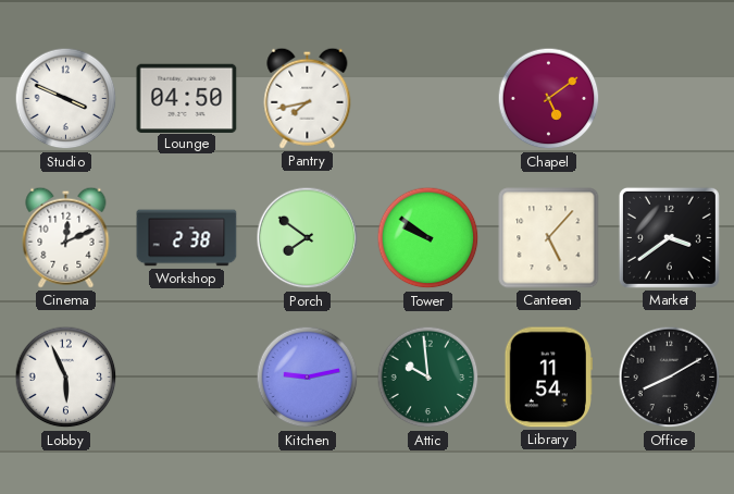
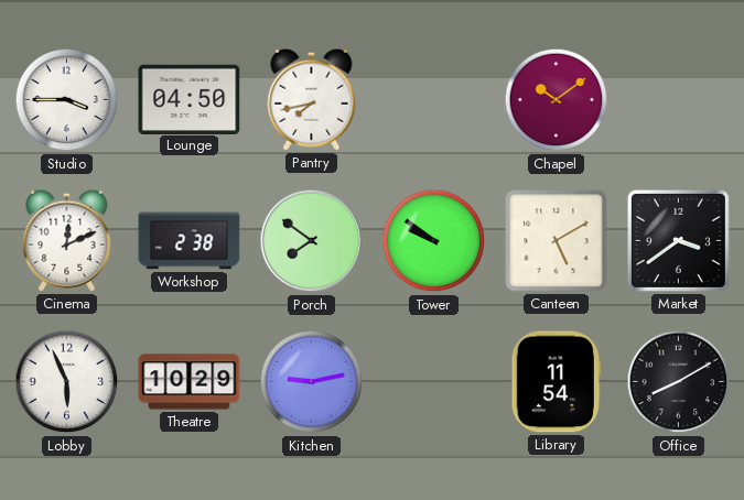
Studio: 3:49 -> 3:45
Chapel: 5:09 -> 10:09
Canteen: 5:07 -> 5:10
Theatre: none -> 10:29
Attic: 9:59 -> none
